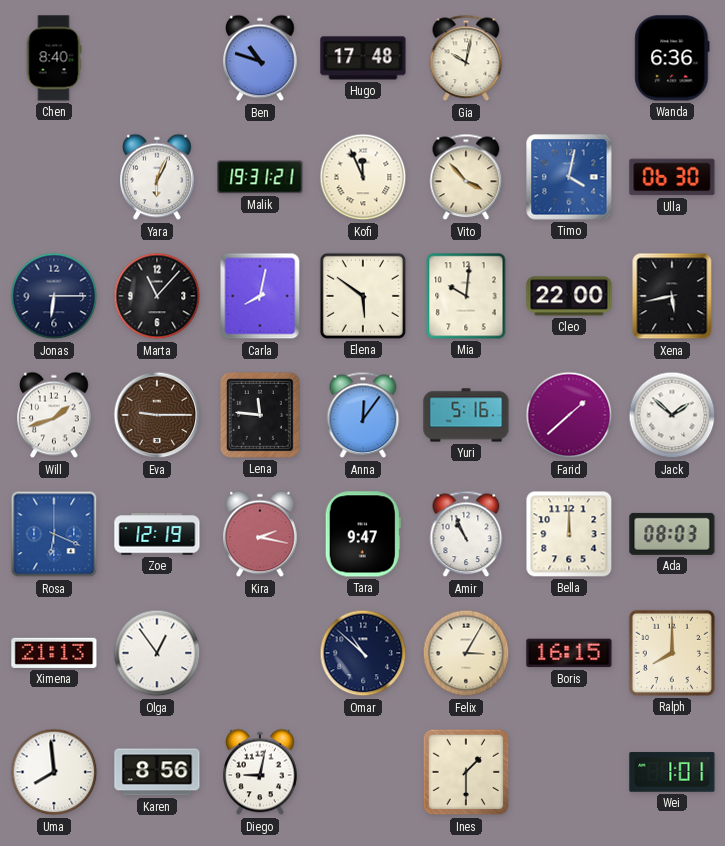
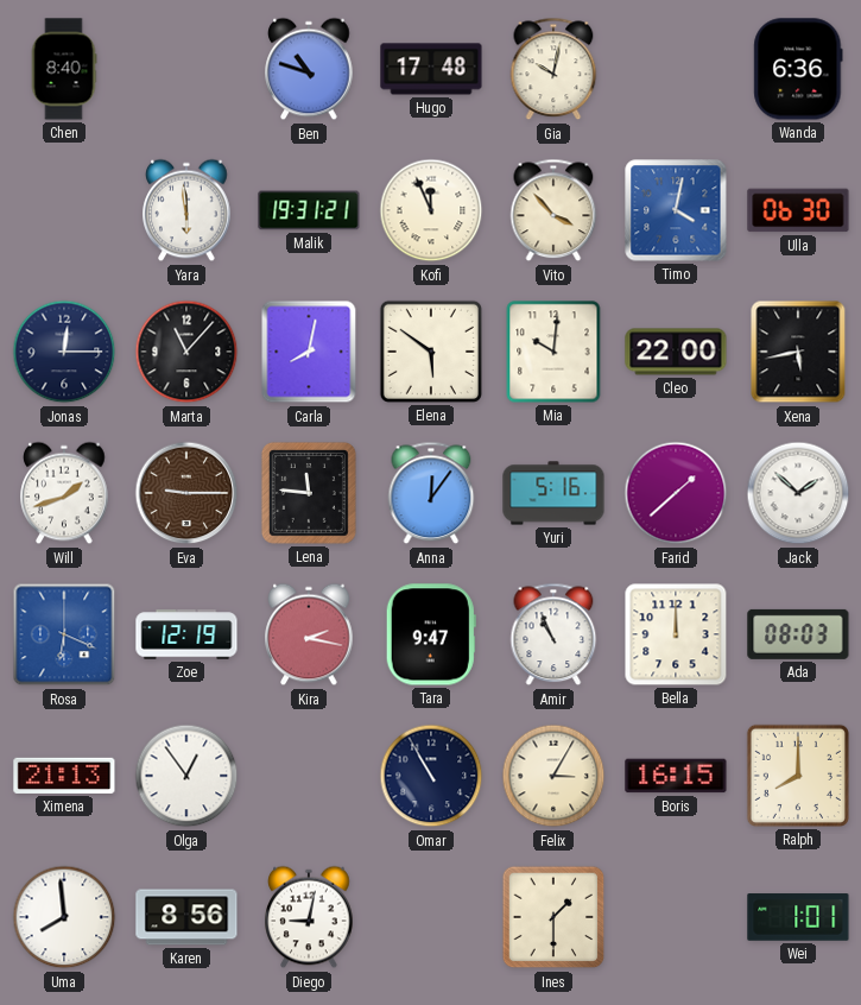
Yara: 6:04 -> 5:59
Jonas: 6:15 -> 12:15
Omar: 10:52 -> 10:55
